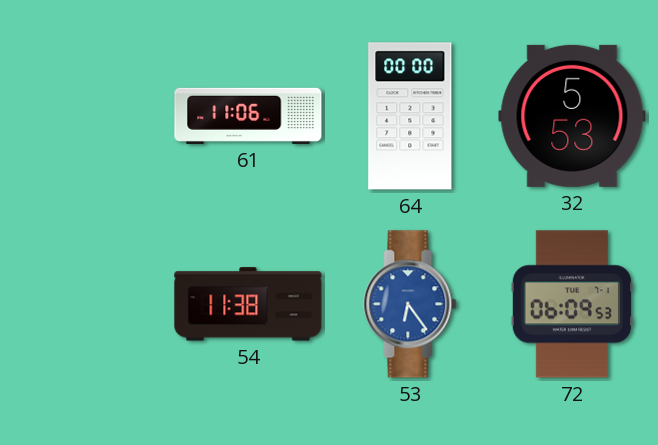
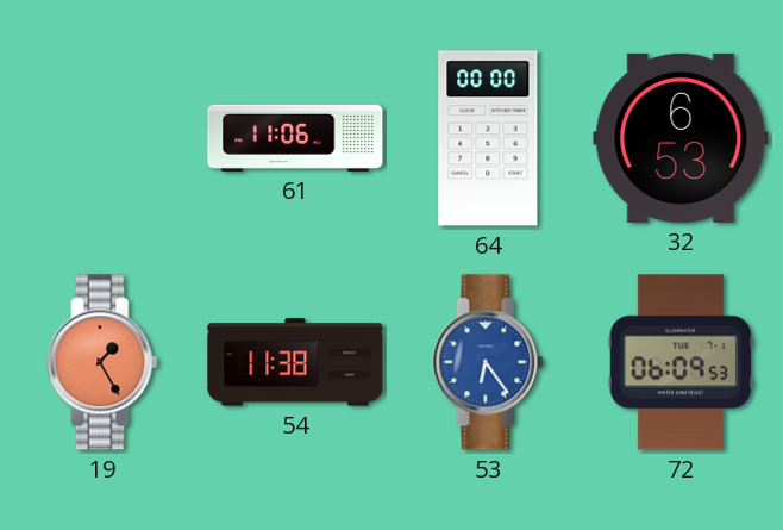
32: 5:53 -> 6:53
19: none -> 1:25
